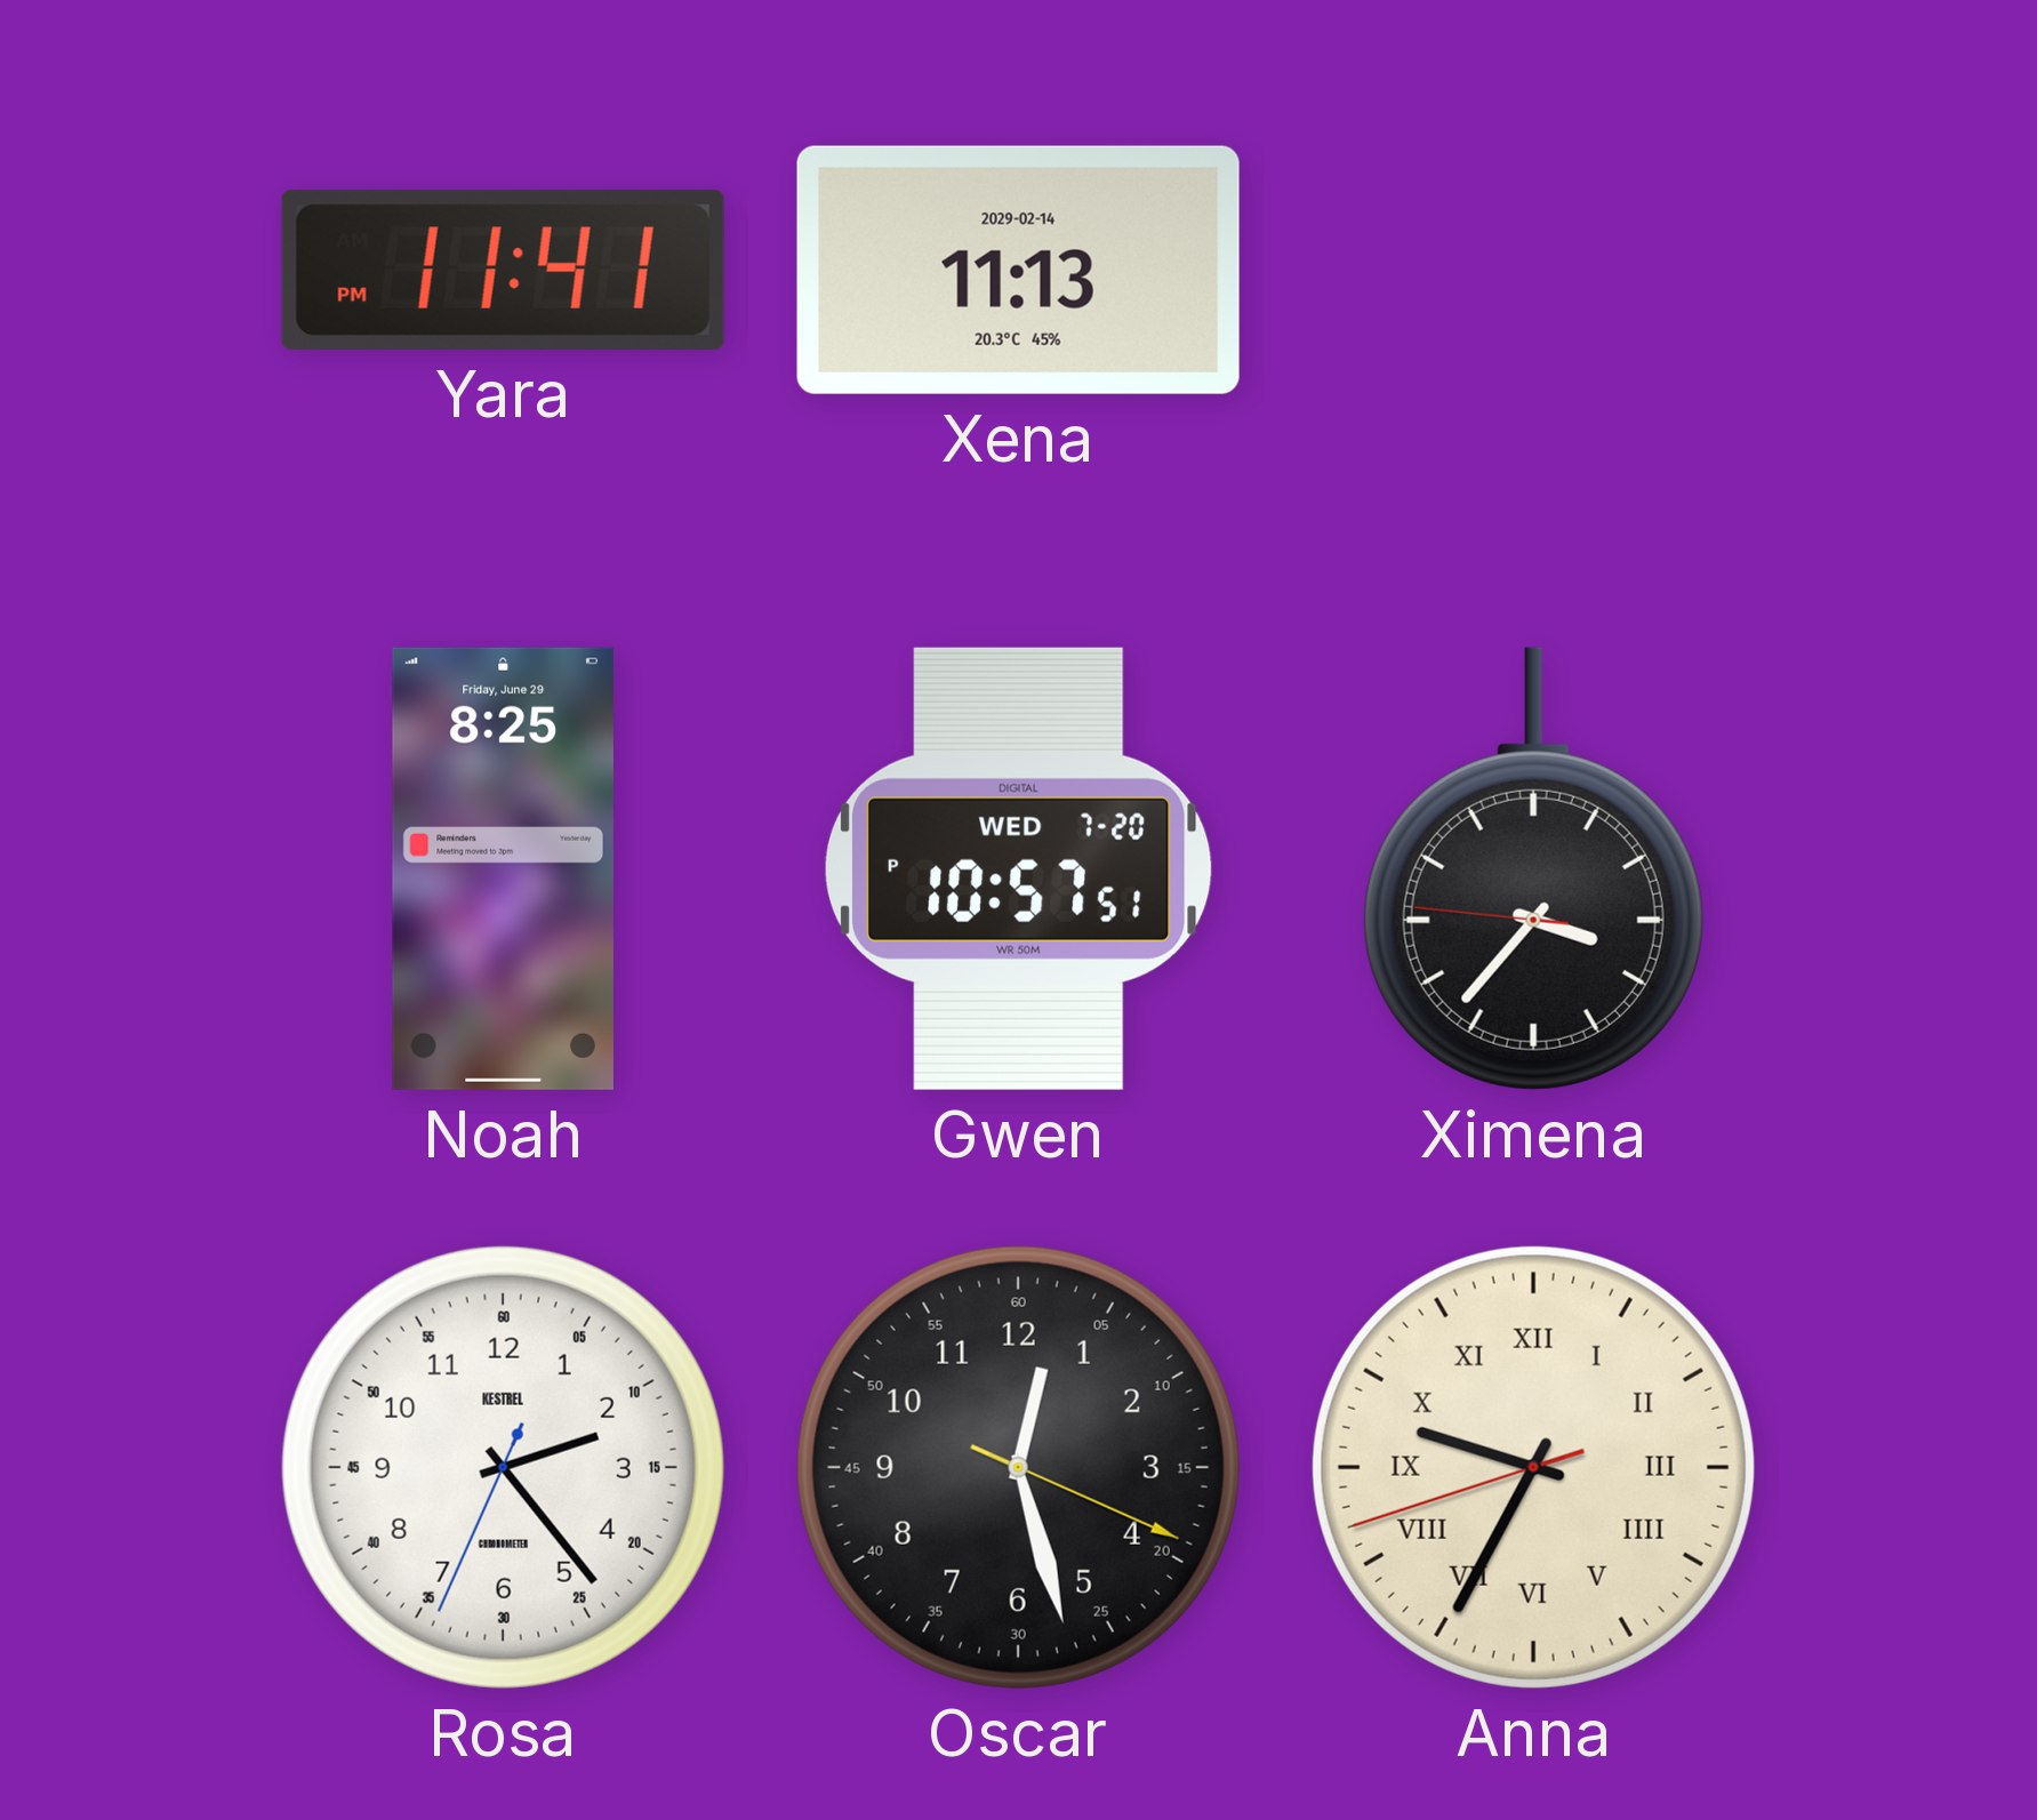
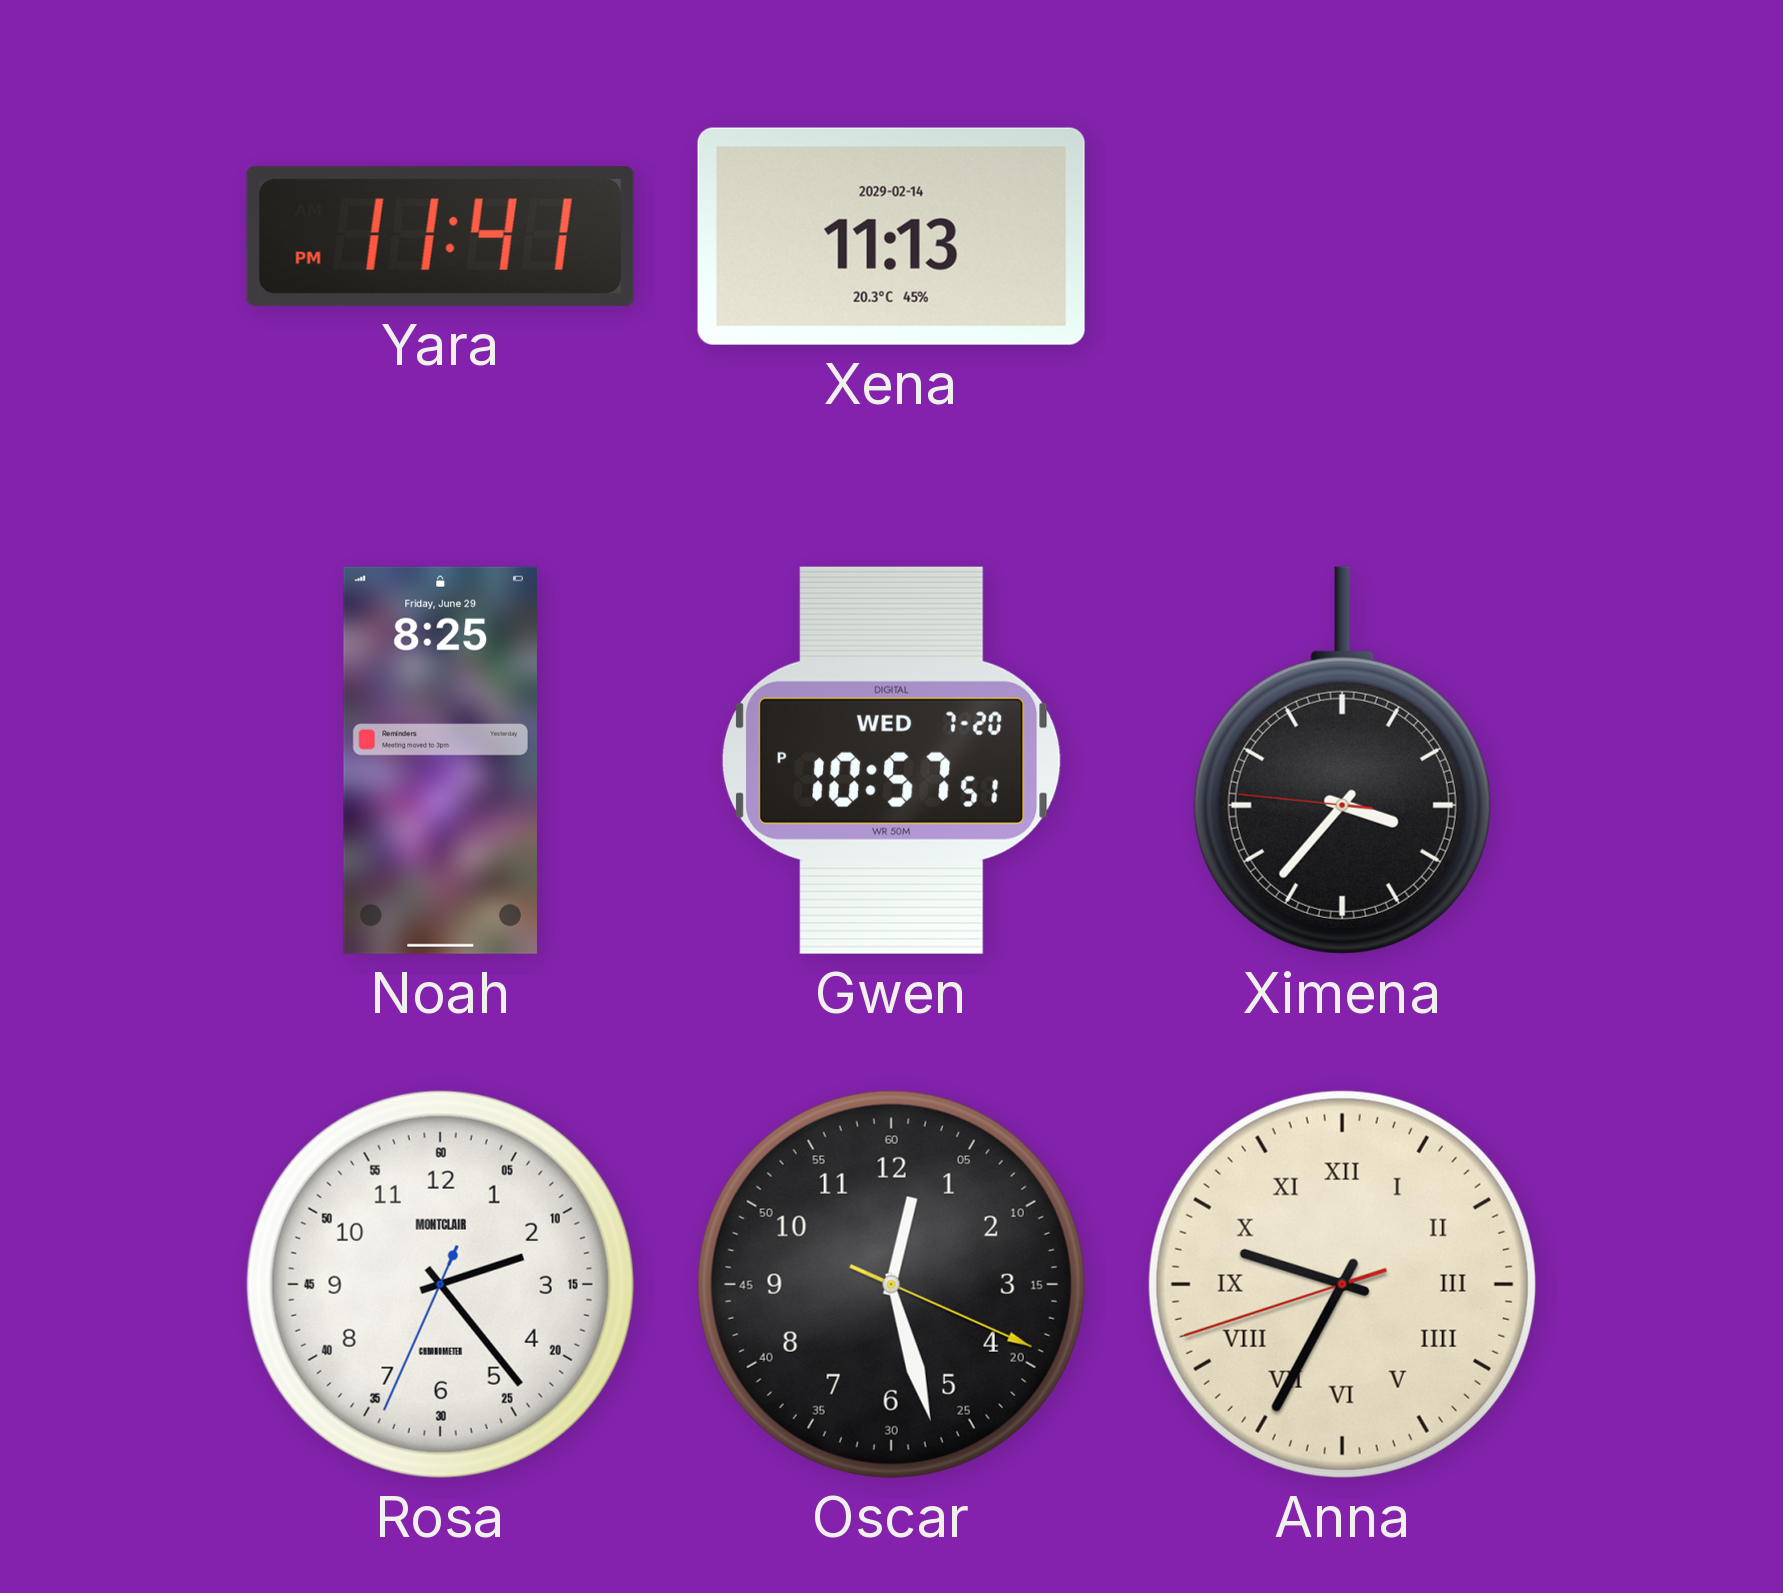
Rosa brand: KESTREL -> MONTCLAIR
